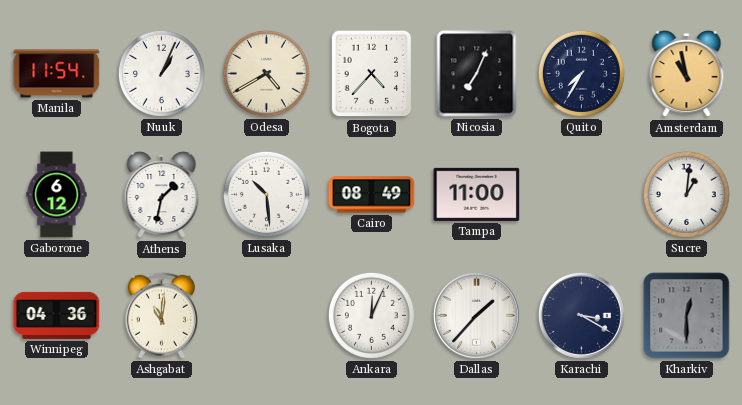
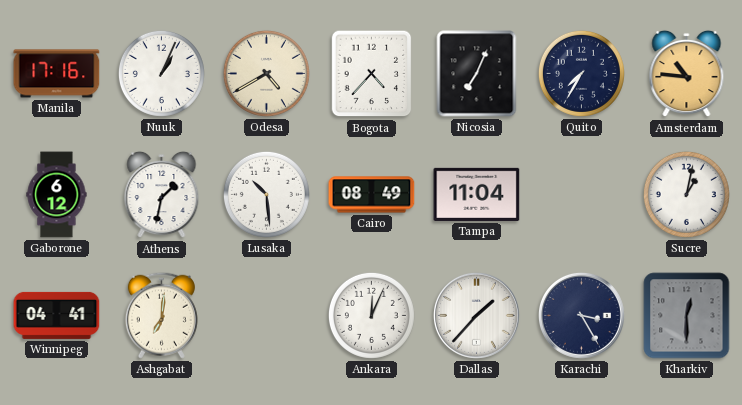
Manila: 11:54 -> 17:16
Amsterdam: 10:58 -> 10:46
Tampa: 11:00 -> 11:04
Sucre: 1:01 -> 1:02
Winnipeg: 04:36 -> 04:41
Ashgabat: 11:01 -> 7:01
Karachi: 3:20 -> 3:25
